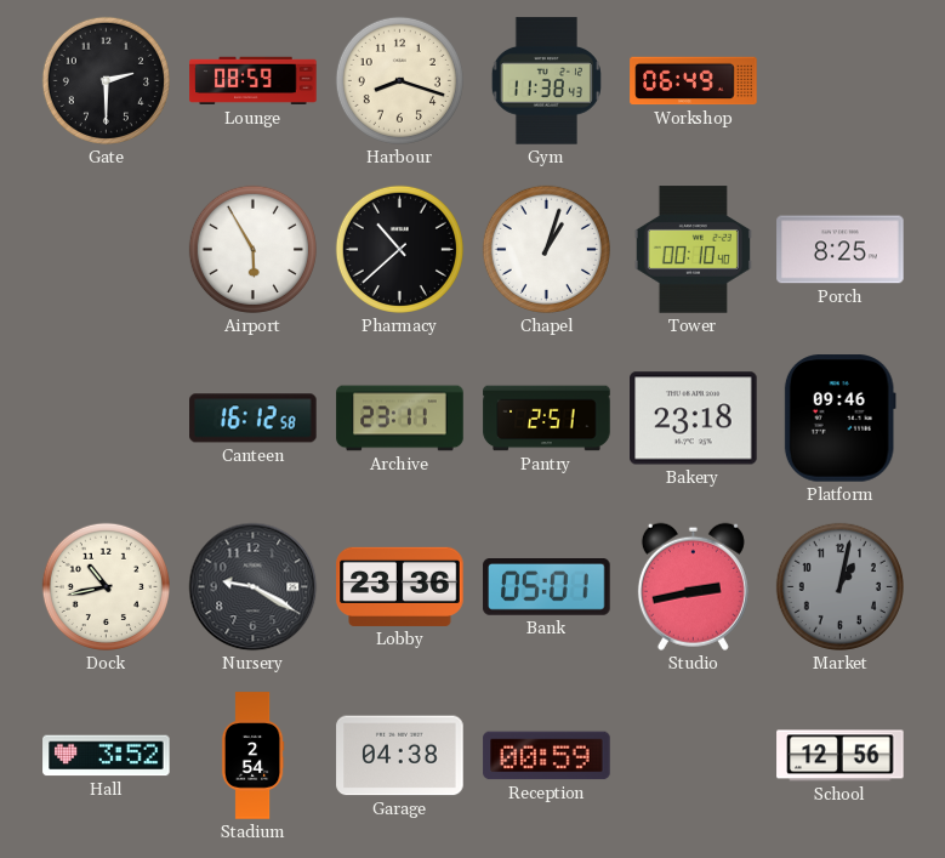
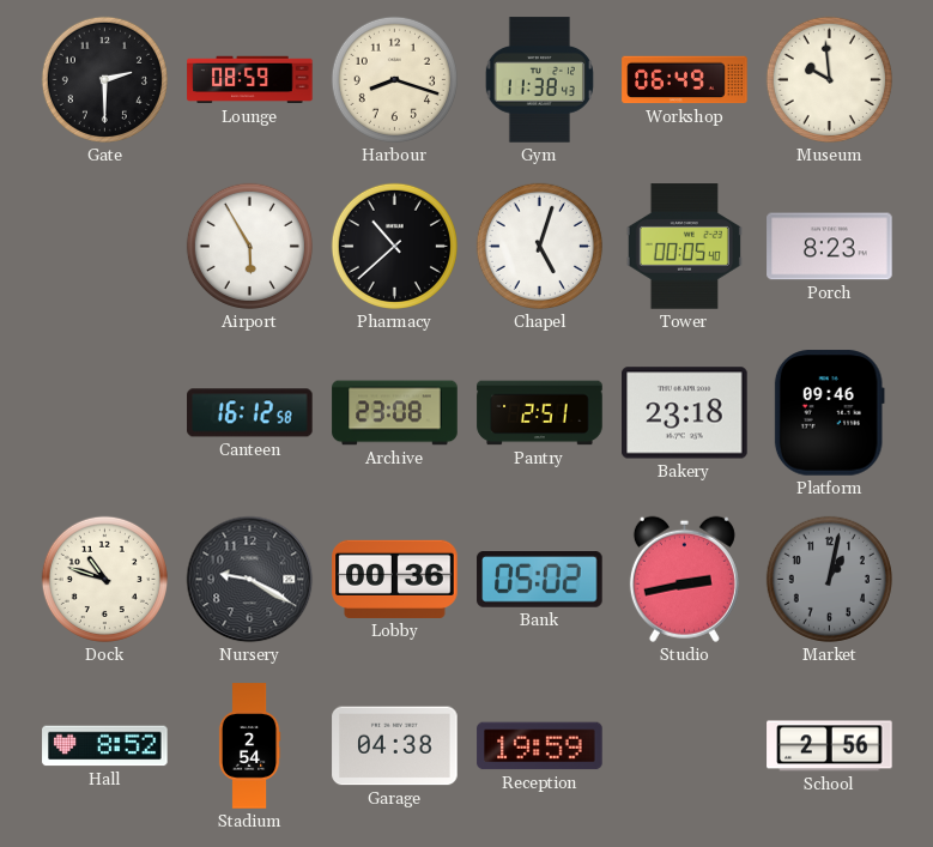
Museum: none -> 9:59
Chapel: 1:03 -> 5:03
Tower: 00:10 -> 00:05
Porch: 8:25 -> 8:23
Archive: 23:11 -> 23:08
Dock: 10:43 -> 10:48
Lobby: 23:36 -> 00:36
Bank: 05:01 -> 05:02
Hall: 3:52 -> 8:52
Reception: 00:59 -> 19:59
School: 12:56 -> 2:56
